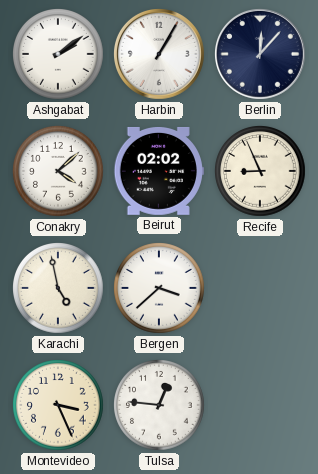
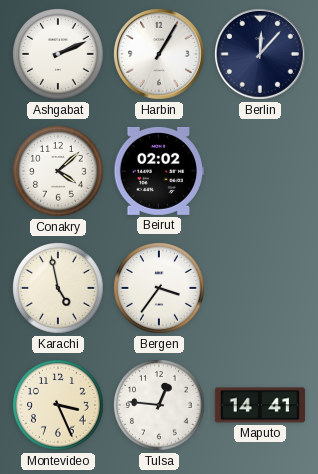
Ashgabat: 2:09 -> 2:11
Recife: 8:56 -> none
Bergen: 3:38 -> 3:36
Maputo: none -> 14:41
